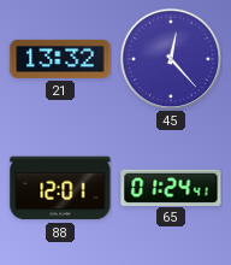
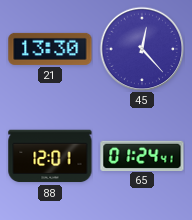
21: 13:32 -> 13:30
